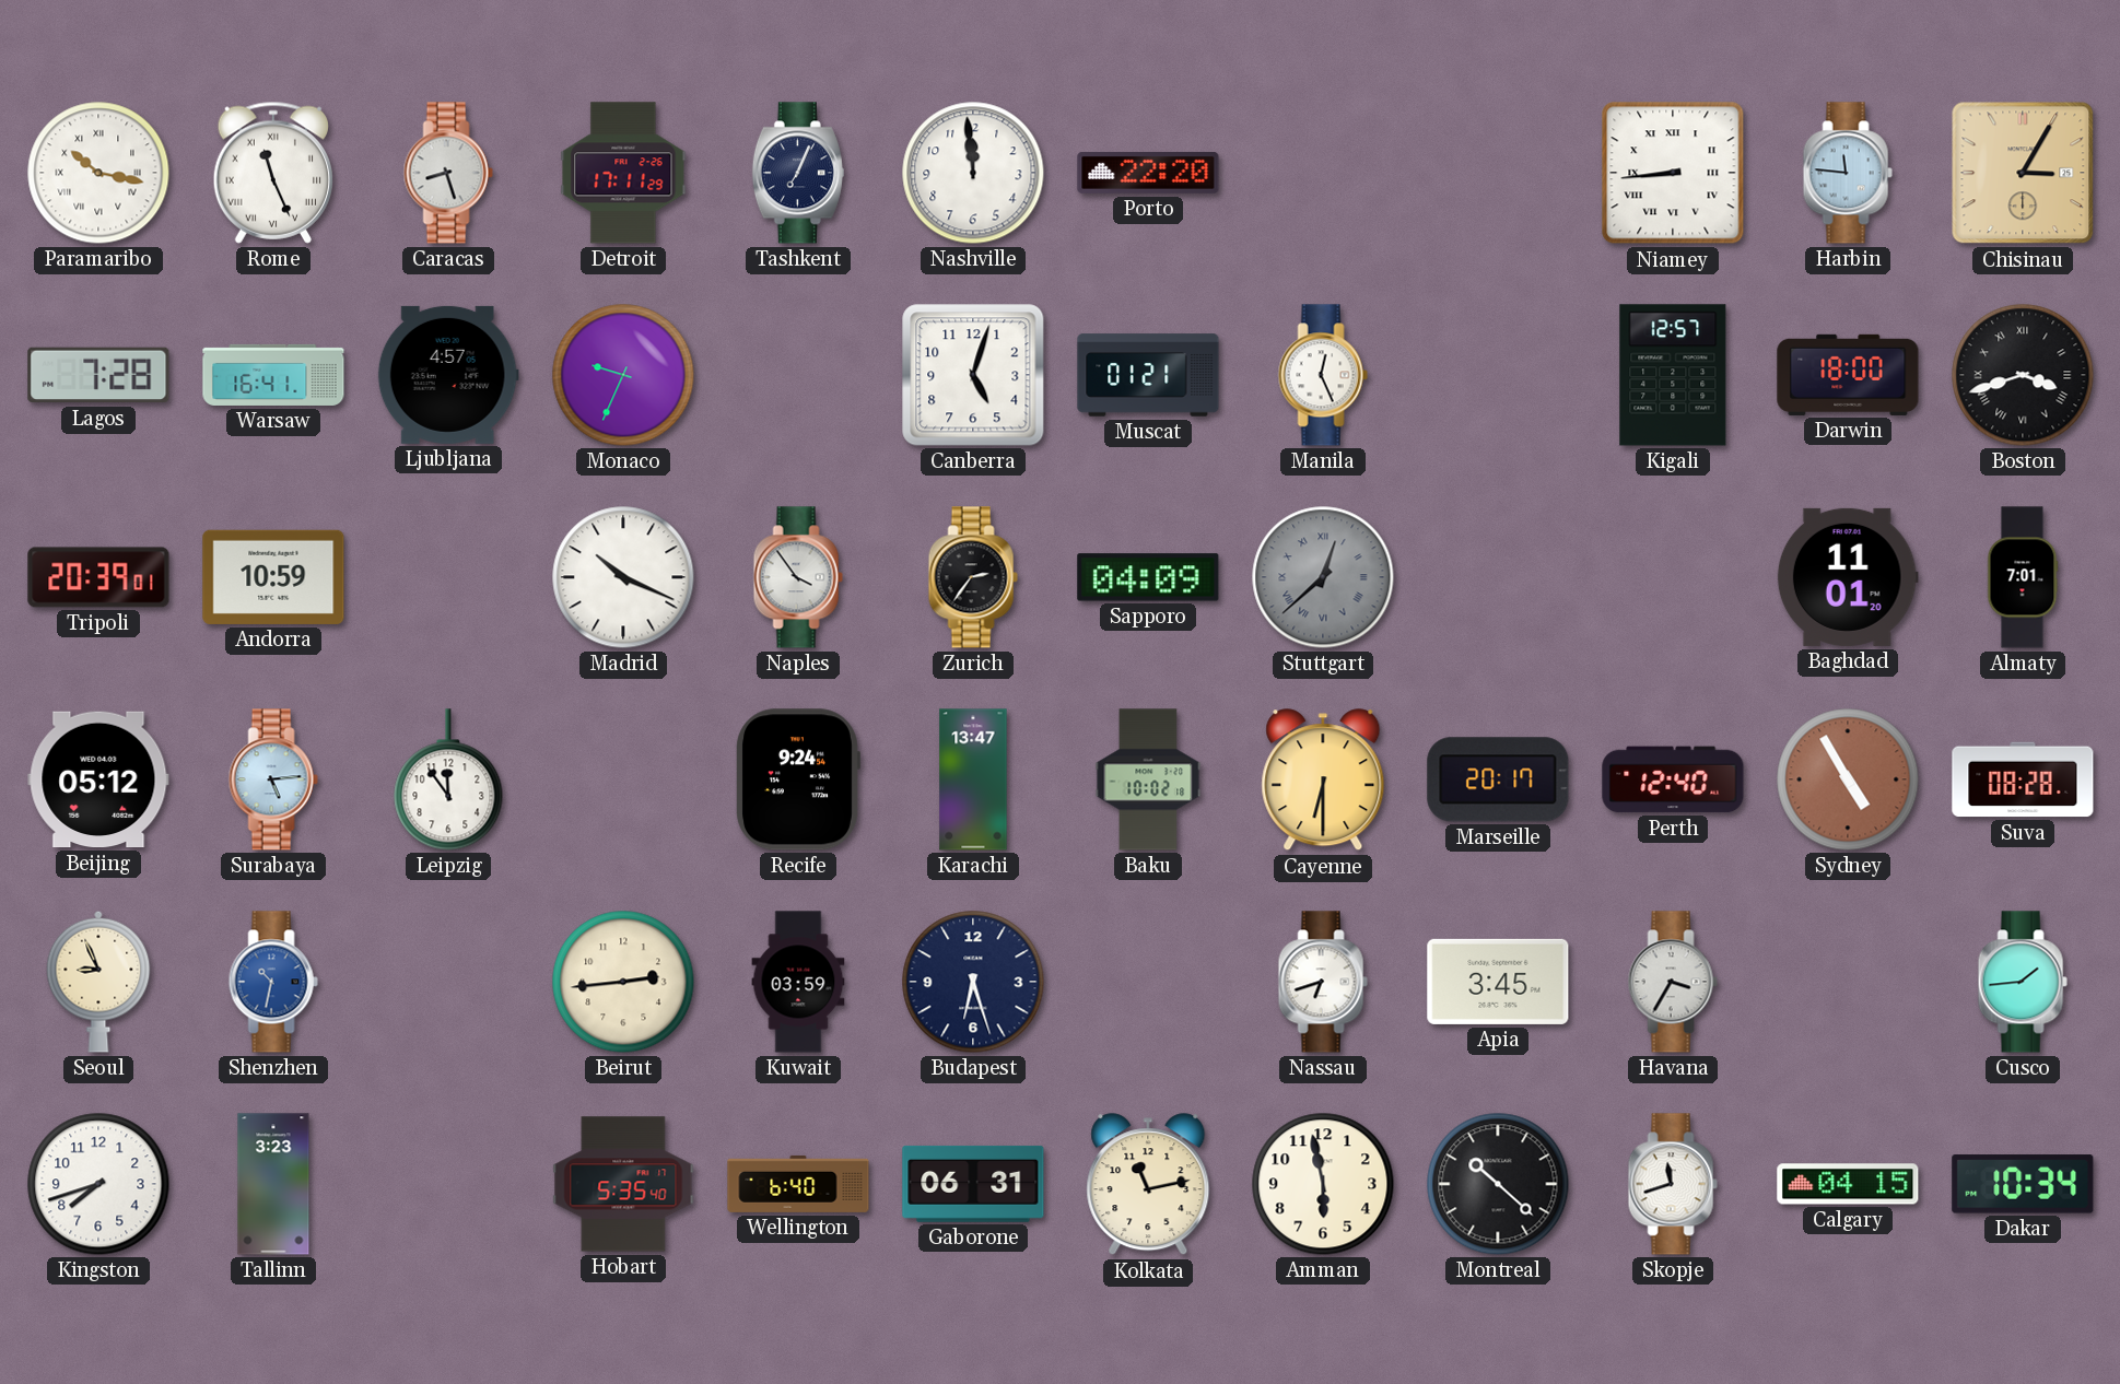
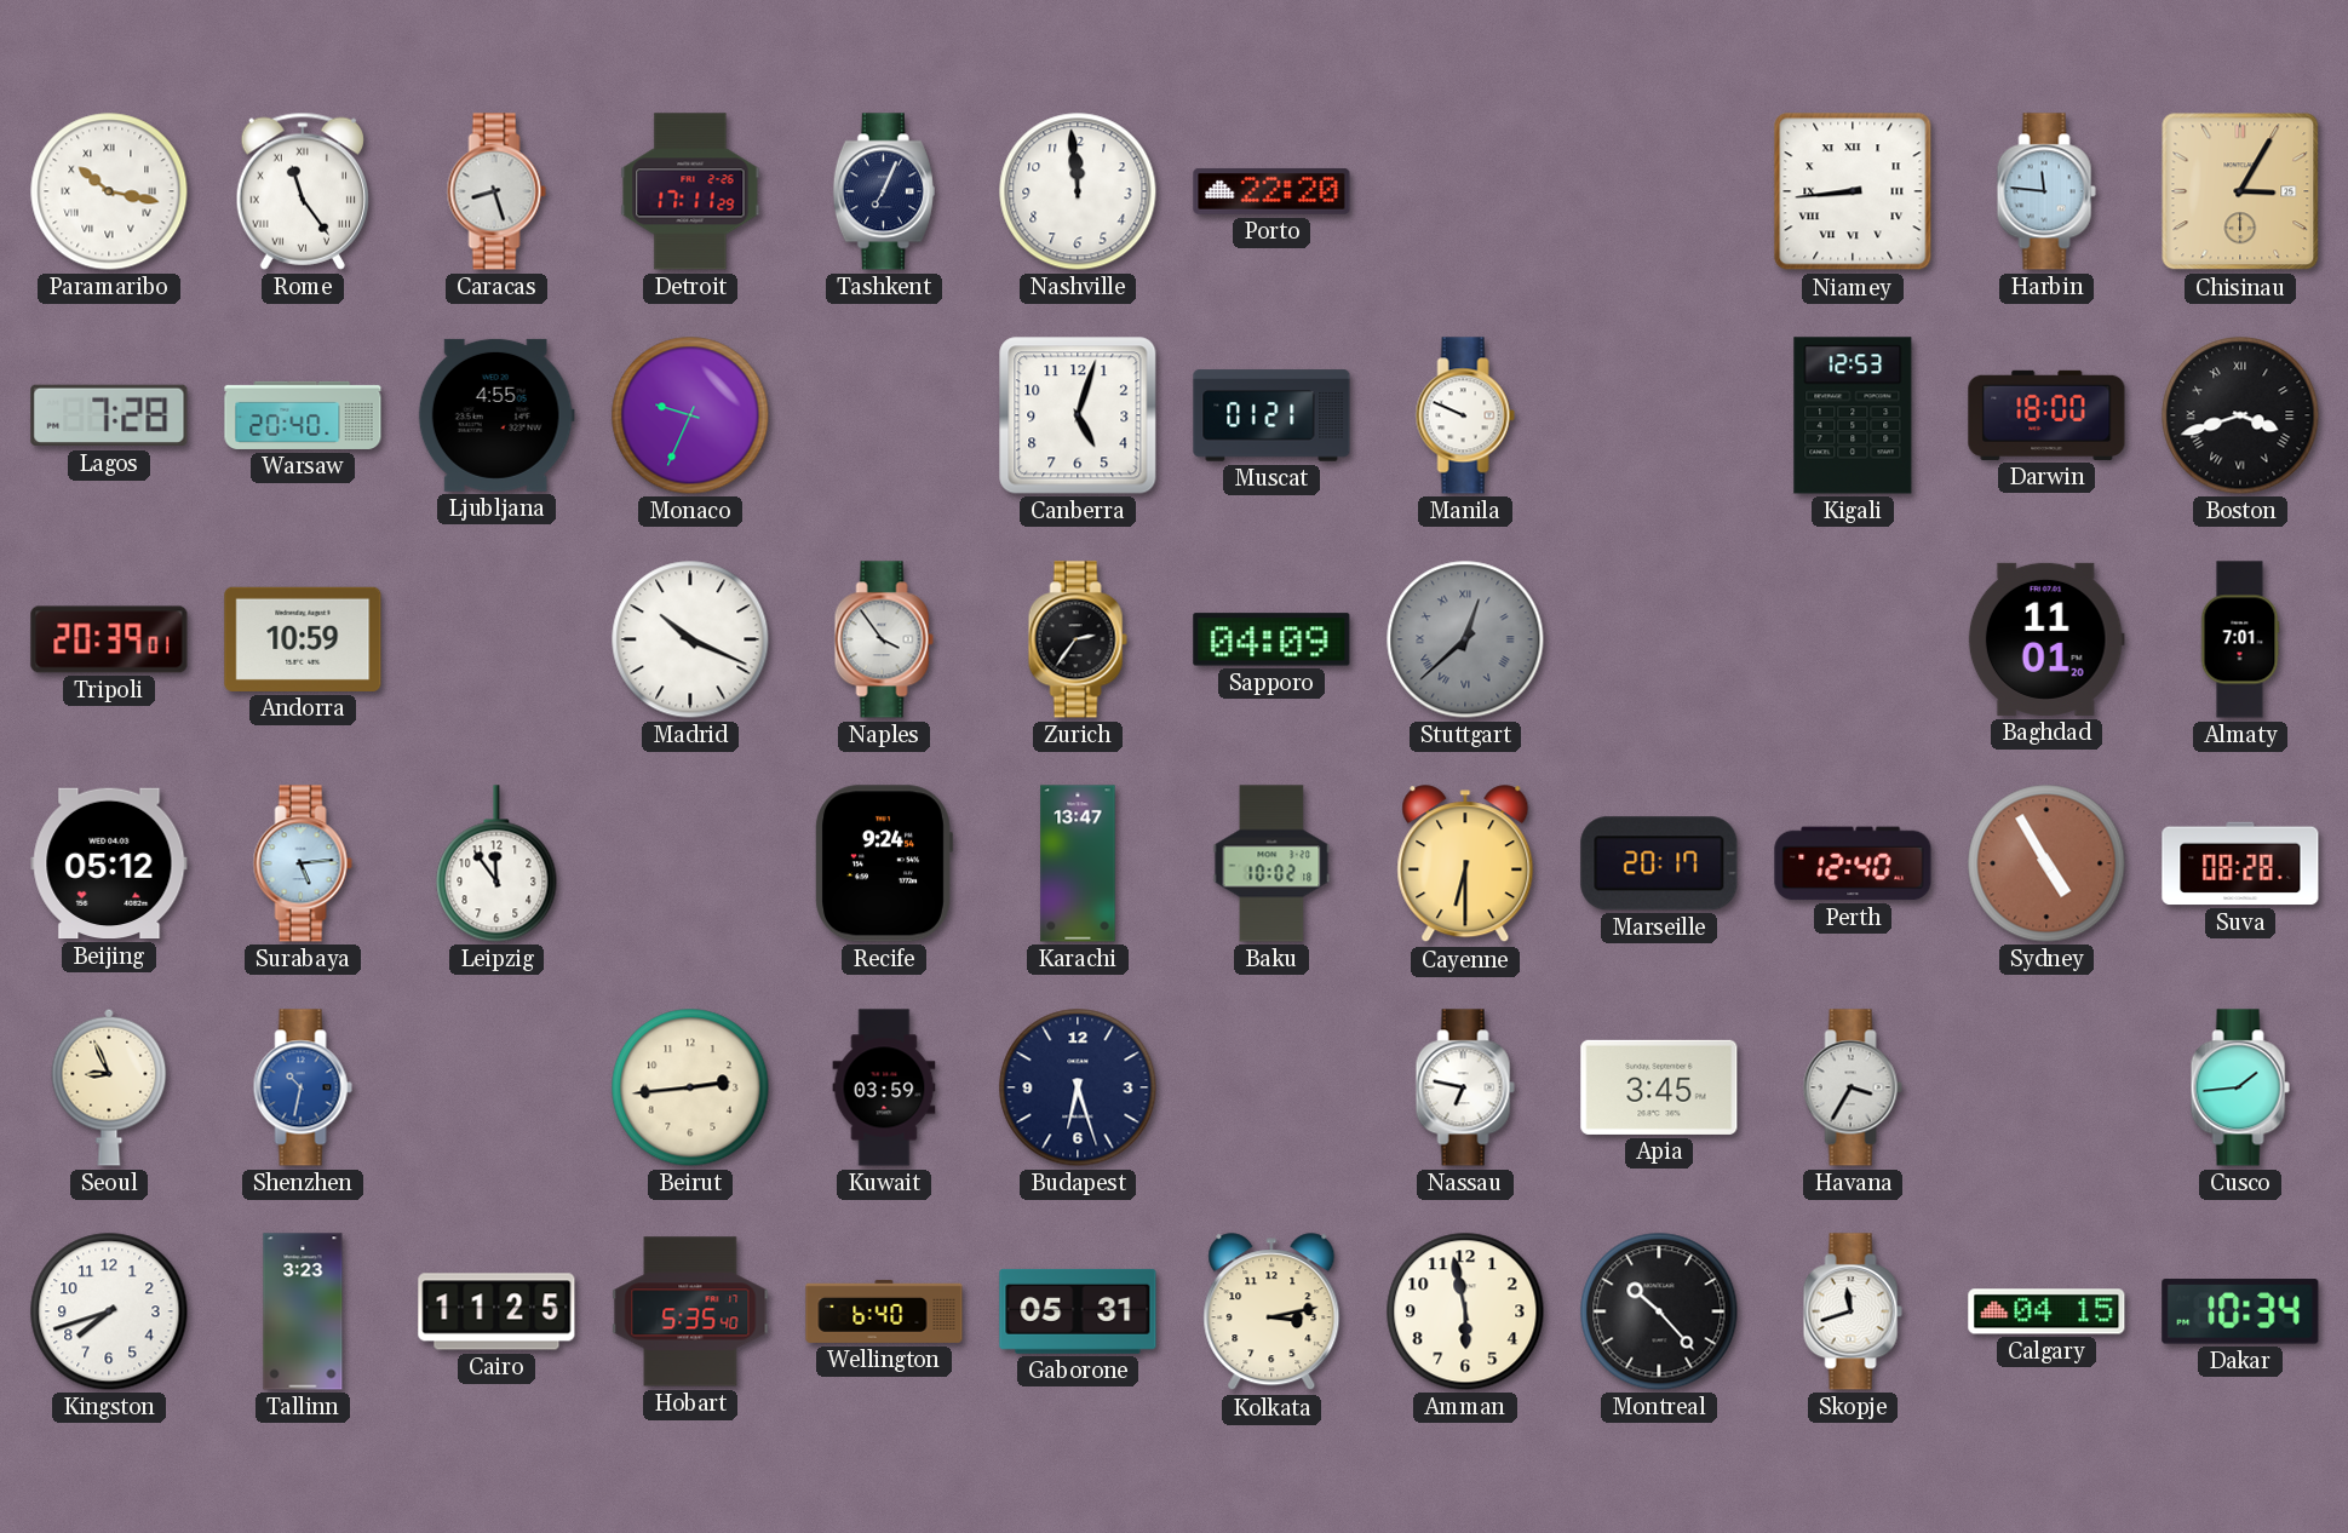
Rome: 11:26 -> 11:24
Warsaw: 16:41 -> 20:40
Ljubljana: 4:57 -> 4:55
Manila: 12:26 -> 9:49
Kigali: 12:57 -> 12:53
Nassau: 6:42 -> 6:47
Cairo: none -> 11:25
Gaborone: 06:31 -> 05:31
Kolkata: 11:13 -> 3:13
Montreal: 10:22 -> 10:23
